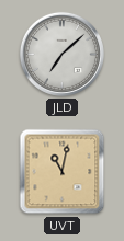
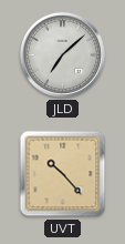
UVT: 11:02 -> 10:23
